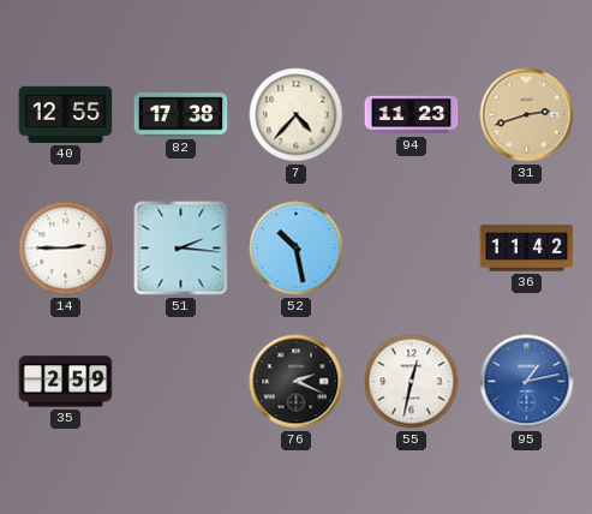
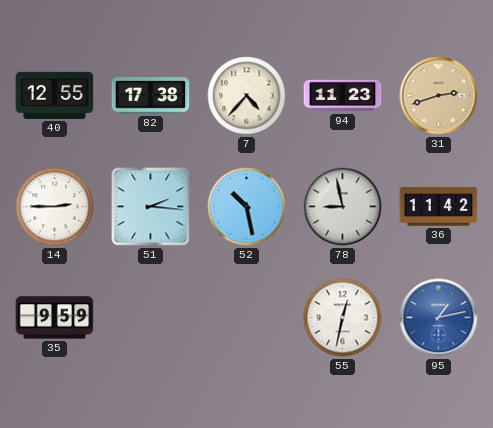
78: none -> 8:58
35: 2:59 -> 9:59
76: 2:19 -> none
